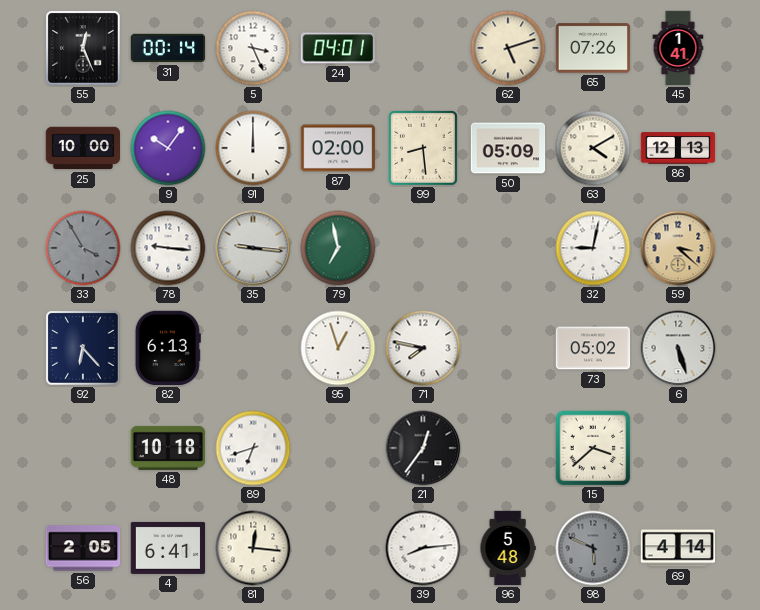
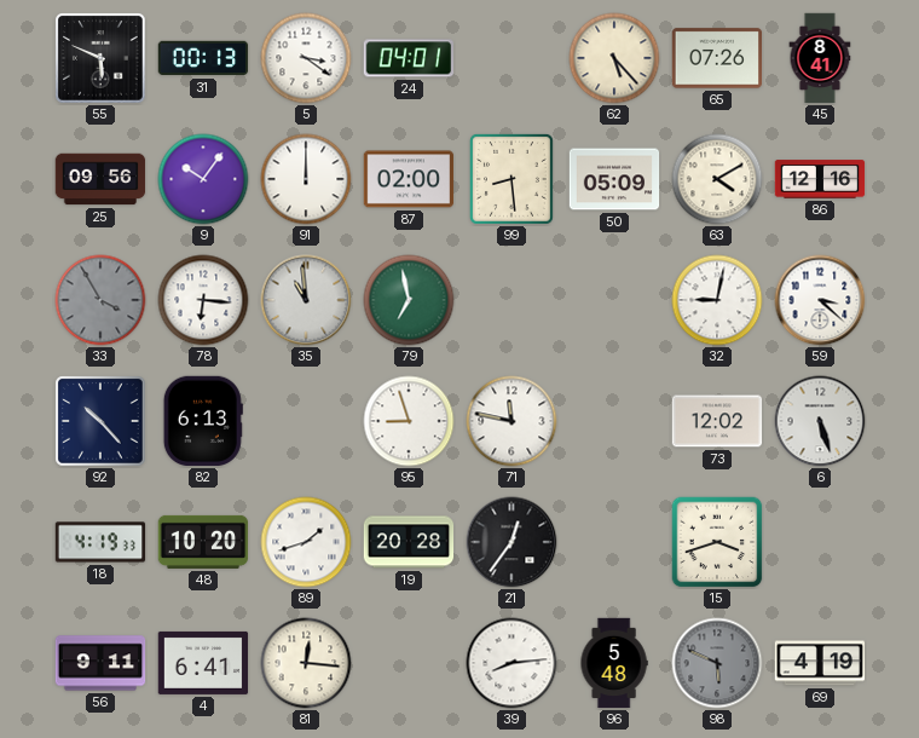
55: 12:26 -> 5:49
31: 00:14 -> 00:13
5: 3:26 -> 3:21
62: 5:12 -> 5:23
45: 1:41 -> 8:41
25: 10:00 -> 09:56
86: 12:13 -> 12:16
78: 9:16 -> 6:16
35: 9:16 -> 10:59
59 dial: champagne -> white
92: 6:23 -> 10:23
95: 12:57 -> 8:57
71: 7:47 -> 11:47
73: 05:02 -> 12:02
18: none -> 4:19
48: 10:18 -> 10:20
89: 6:42 -> 1:42
19: none -> 20:28
15: 3:38 -> 3:42
56: 2:05 -> 9:11
69: 4:14 -> 4:19
